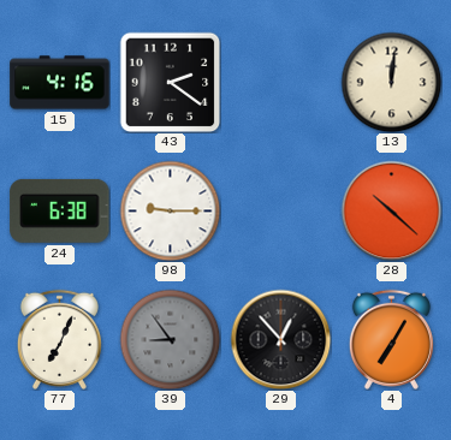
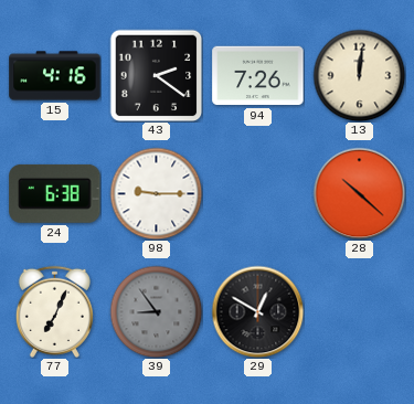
94: none -> 7:26
29: 12:53 -> 12:50
4: 7:05 -> none
